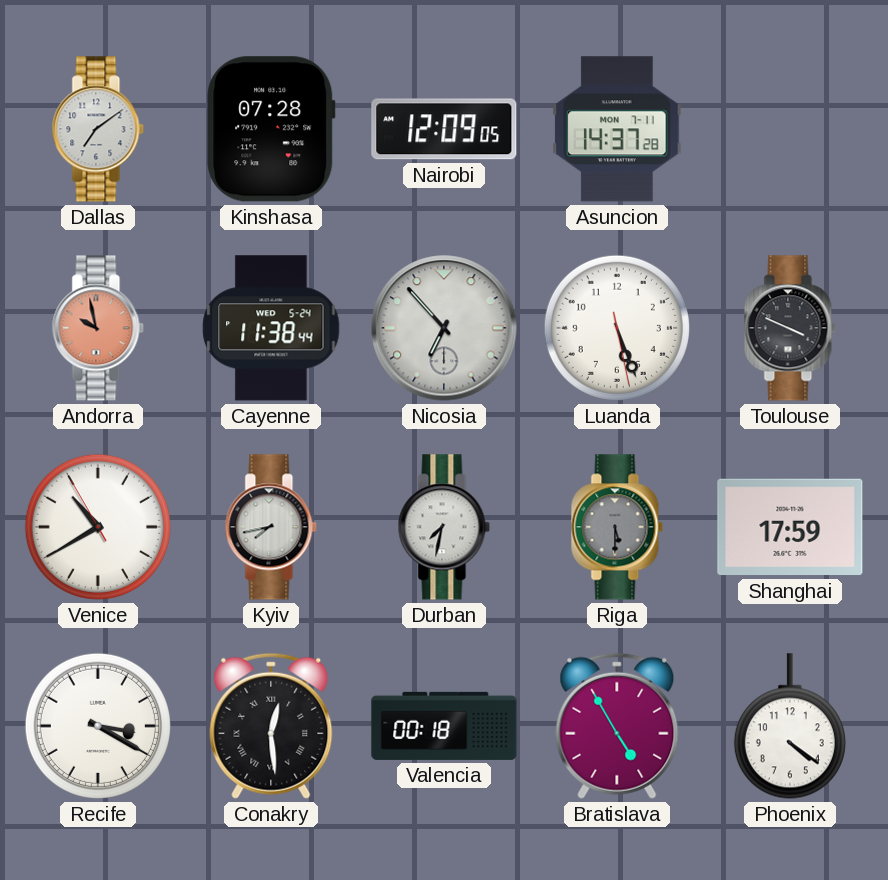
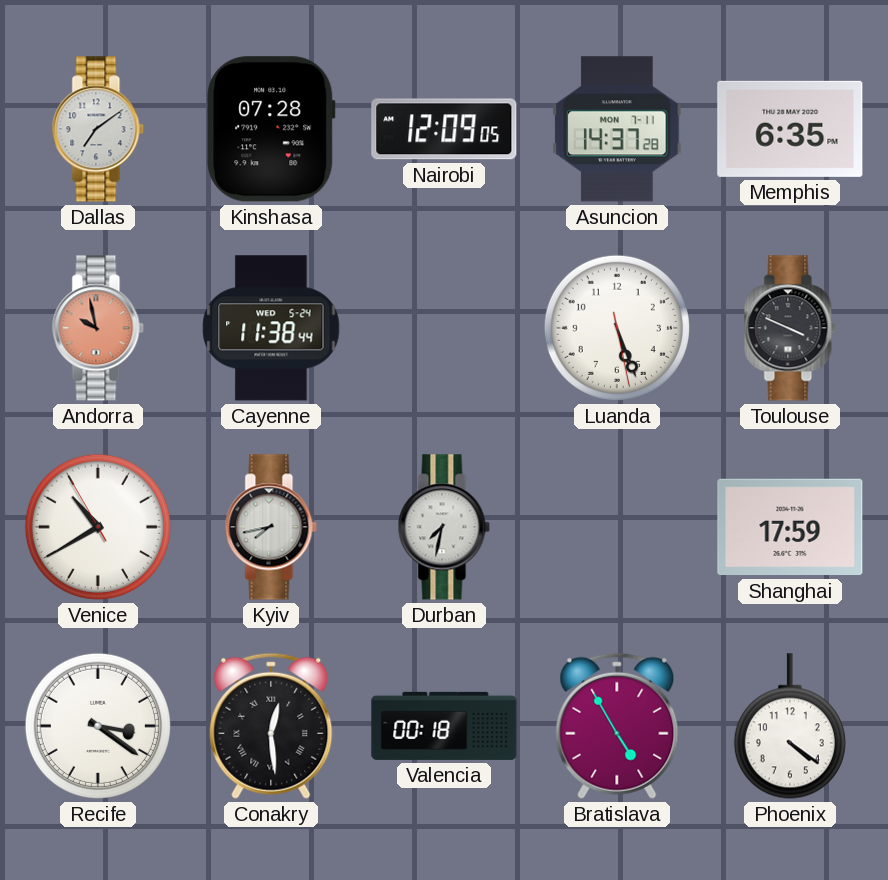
Memphis: none -> 6:35
Nicosia: 6:53 -> none
Riga: 5:30 -> none
Recife: 3:20 -> 3:21
